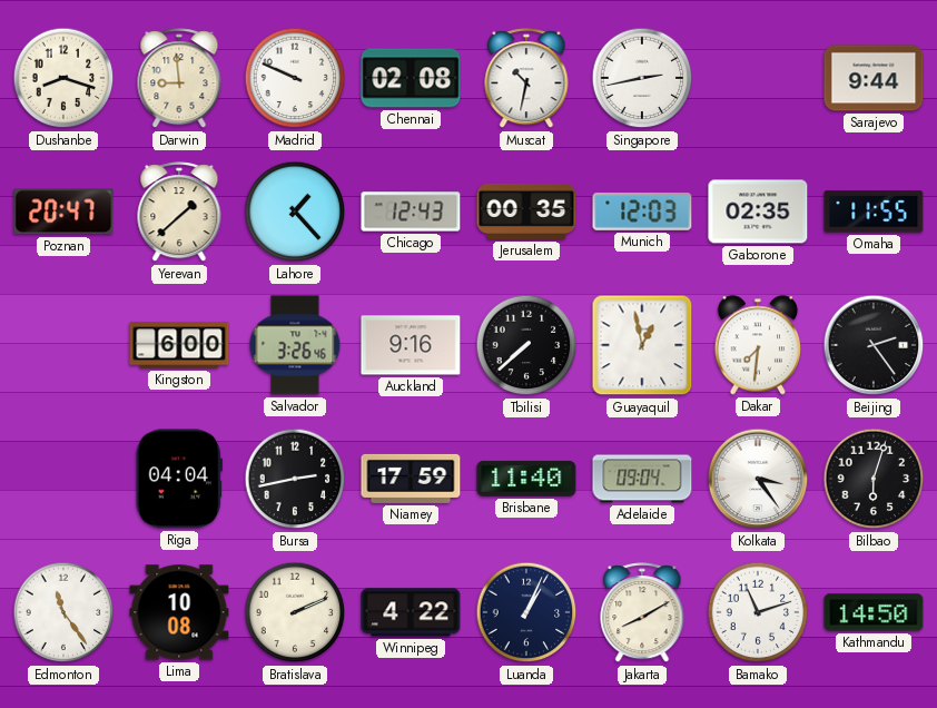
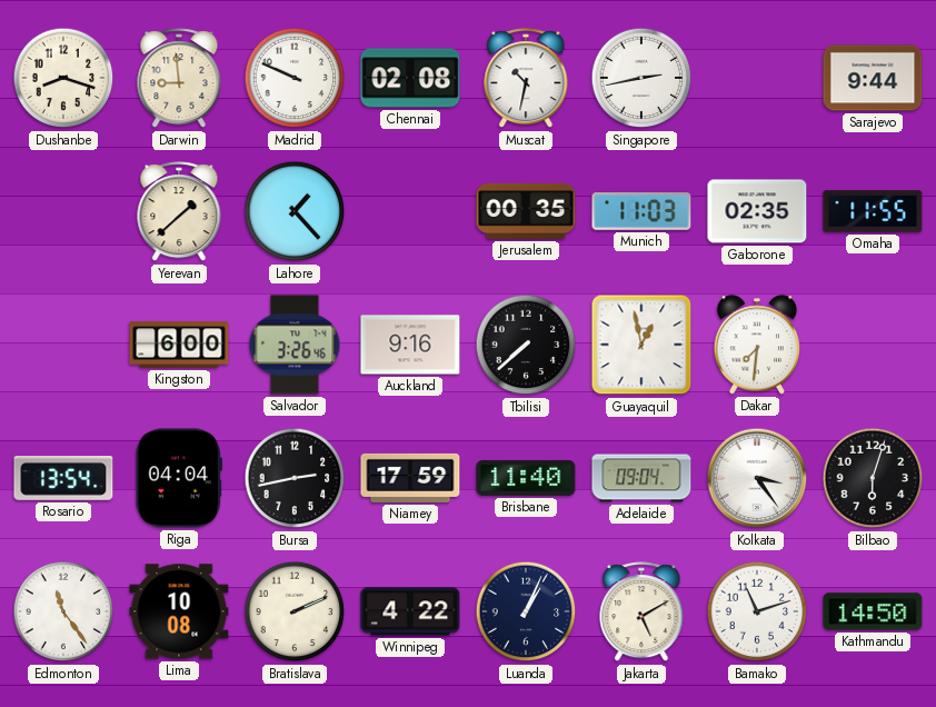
Poznan: 20:47 -> none
Chicago: 12:43 -> none
Munich: 12:03 -> 11:03
Beijing: 2:24 -> none
Rosario: none -> 13:54
Jakarta: 8:10 -> 5:10
